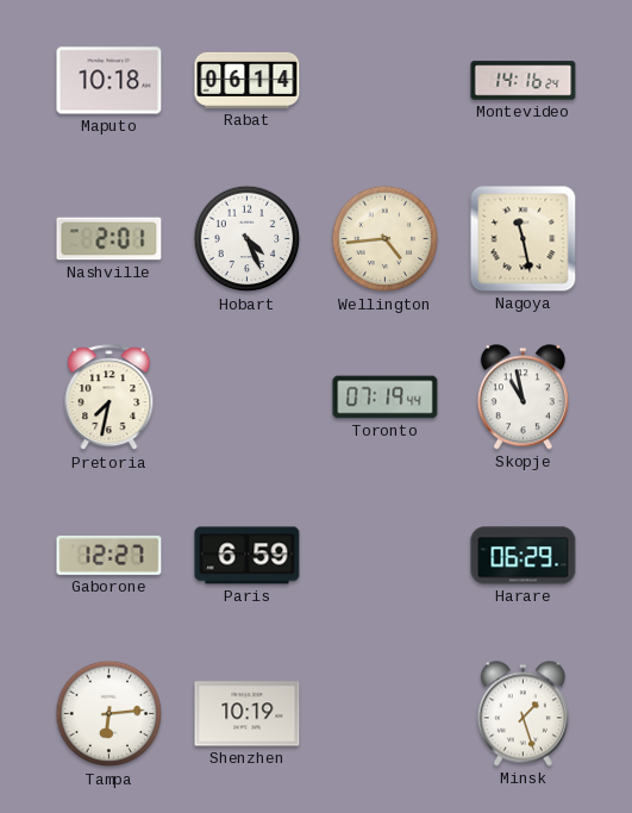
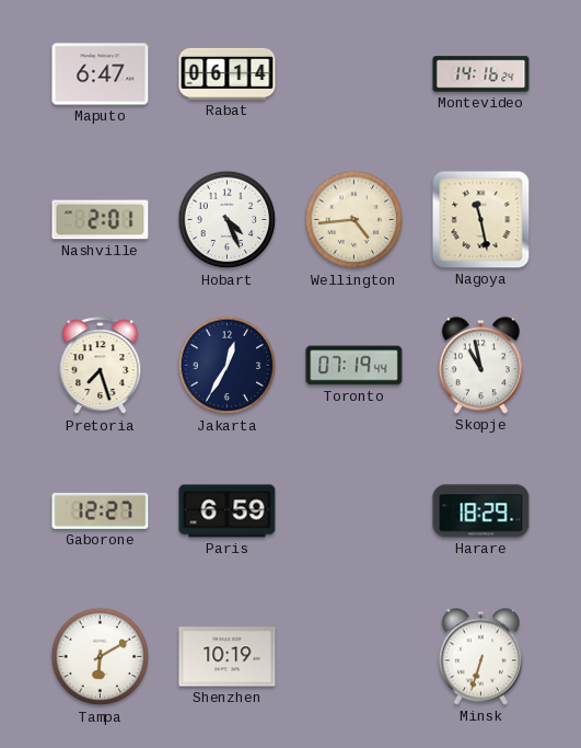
Maputo: 10:18 -> 6:47
Pretoria: 7:32 -> 7:27
Jakarta: none -> 12:35
Harare: 06:29 -> 18:29
Tampa: 6:14 -> 6:10
Minsk: 1:27 -> 6:33
